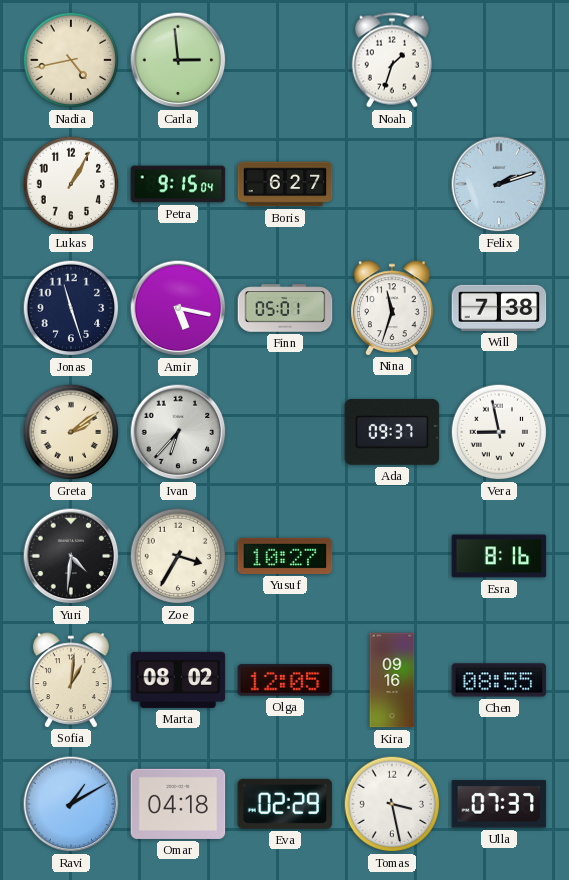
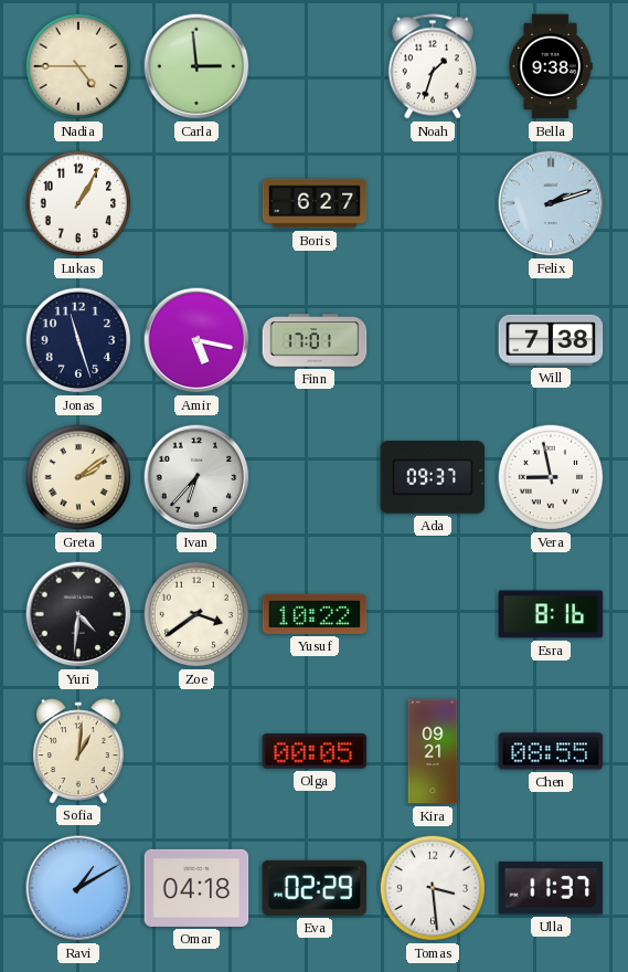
Nadia: 4:43 -> 4:45
Bella: none -> 9:38
Petra: 9:15 -> none
Finn: 05:01 -> 17:01
Nina: 11:33 -> none
Zoe: 3:35 -> 3:39
Yusuf: 10:27 -> 10:22
Marta: 08:02 -> none
Olga: 12:05 -> 00:05
Kira: 09:16 -> 09:21
Tomas: 3:28 -> 3:29
Ulla: 07:37 -> 11:37
